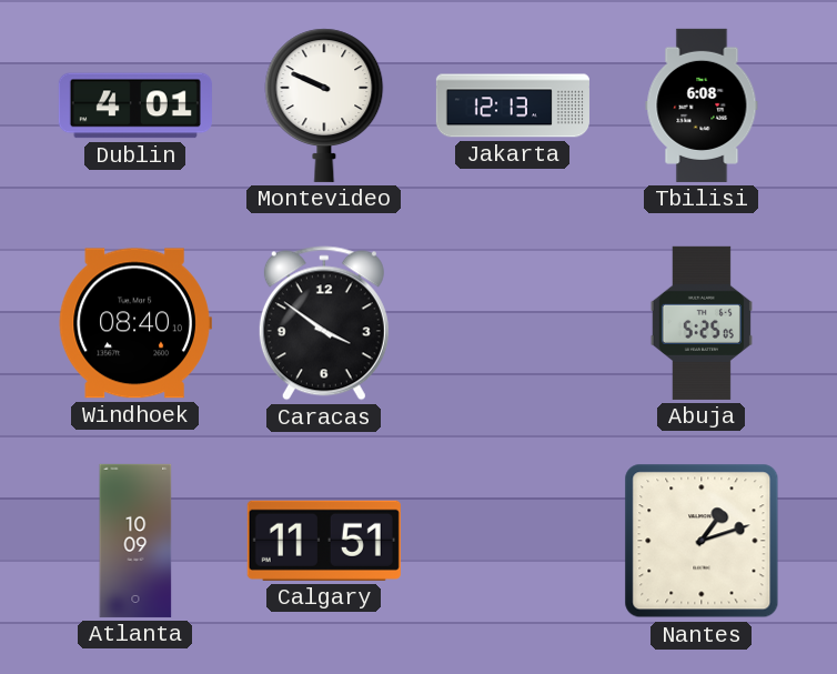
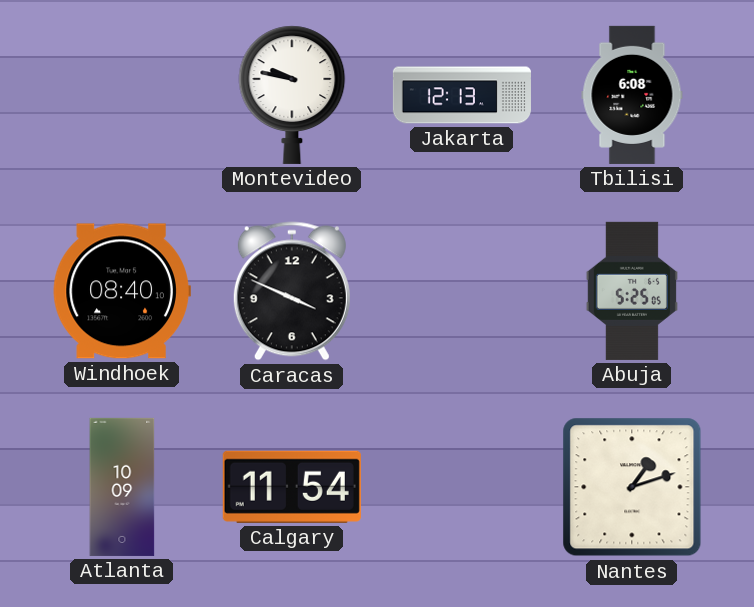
Dublin: 4:01 -> none
Montevideo: 9:49 -> 9:47
Caracas: 3:51 -> 3:49
Calgary: 11:51 -> 11:54
